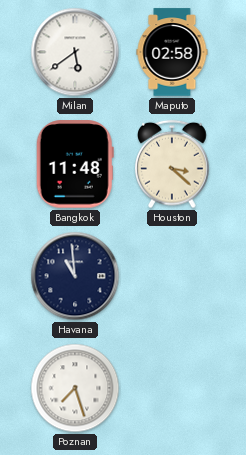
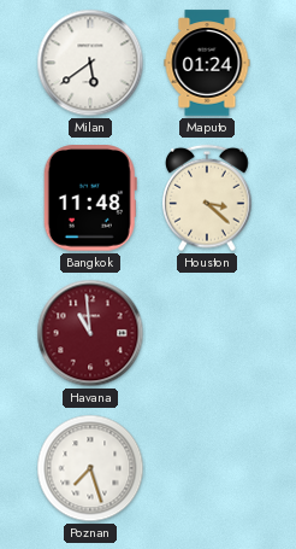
Maputo: 02:58 -> 01:24
Havana dial: navy -> burgundy
